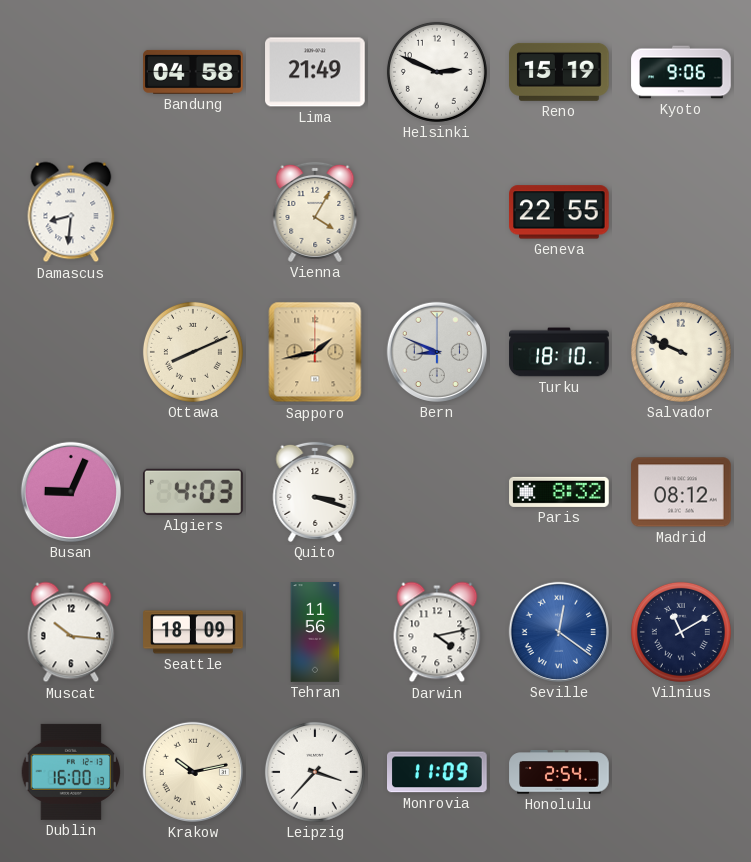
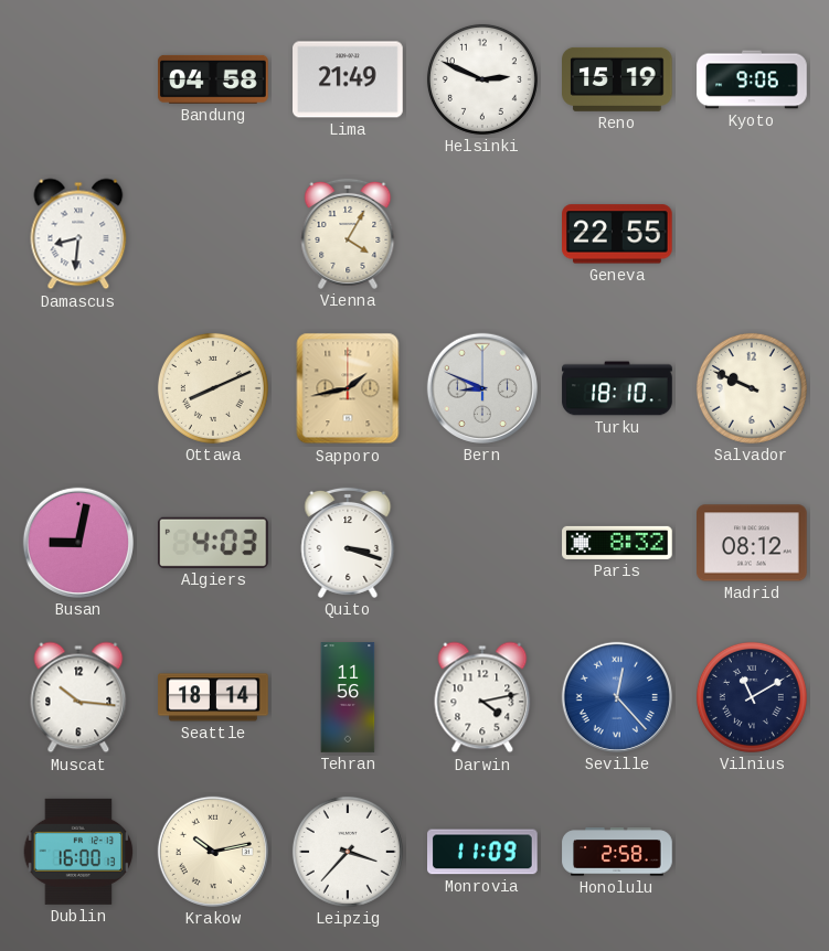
Busan: 9:04 -> 9:02
Seattle: 18:09 -> 18:14
Seville: 12:21 -> 12:23
Honolulu: 2:54 -> 2:58
